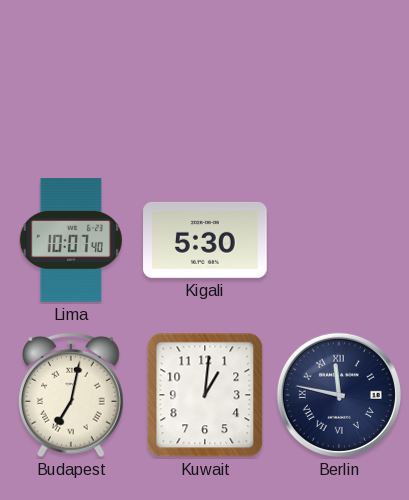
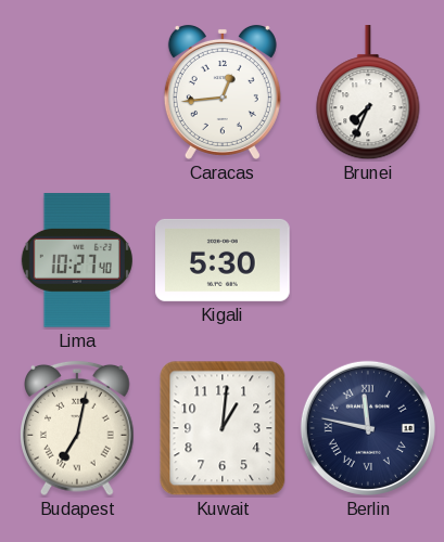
Caracas: none -> 12:44
Brunei: none -> 7:34
Lima: 10:07 -> 10:27
